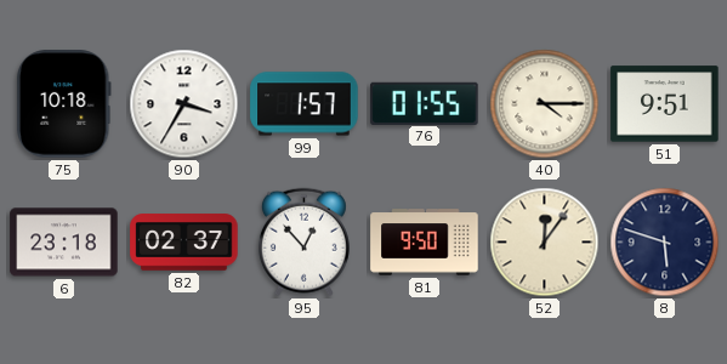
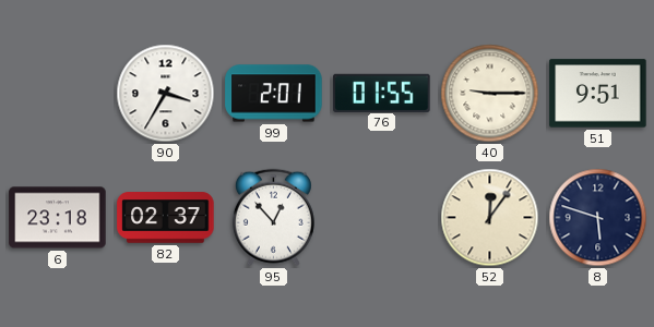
75: 10:18 -> none
99: 1:57 -> 2:01
40: 4:15 -> 9:15
81: 9:50 -> none
